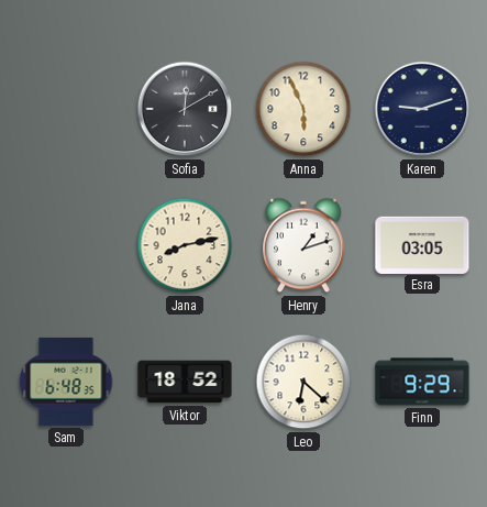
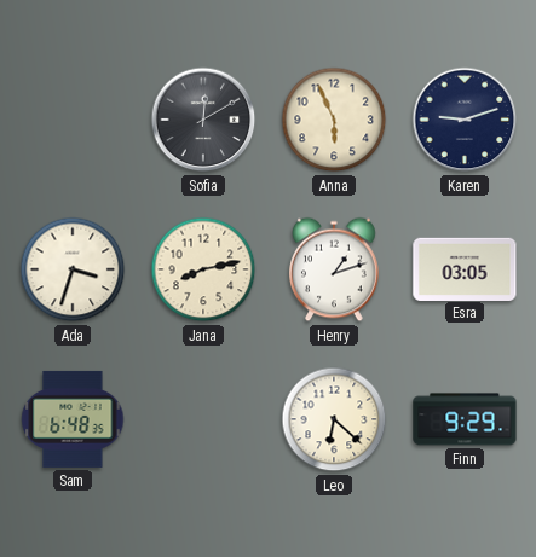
Ada: none -> 3:33
Viktor: 18:52 -> none
